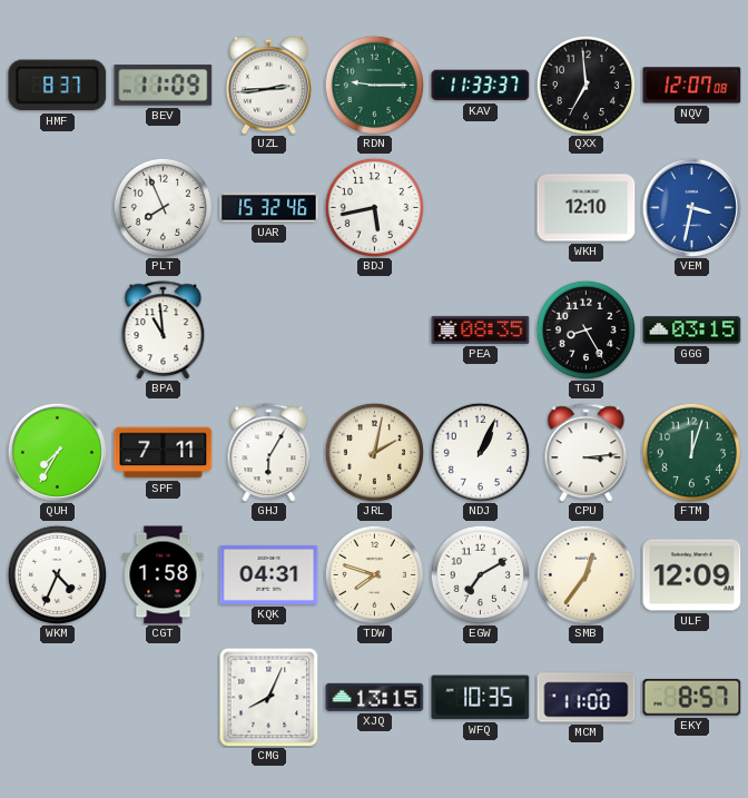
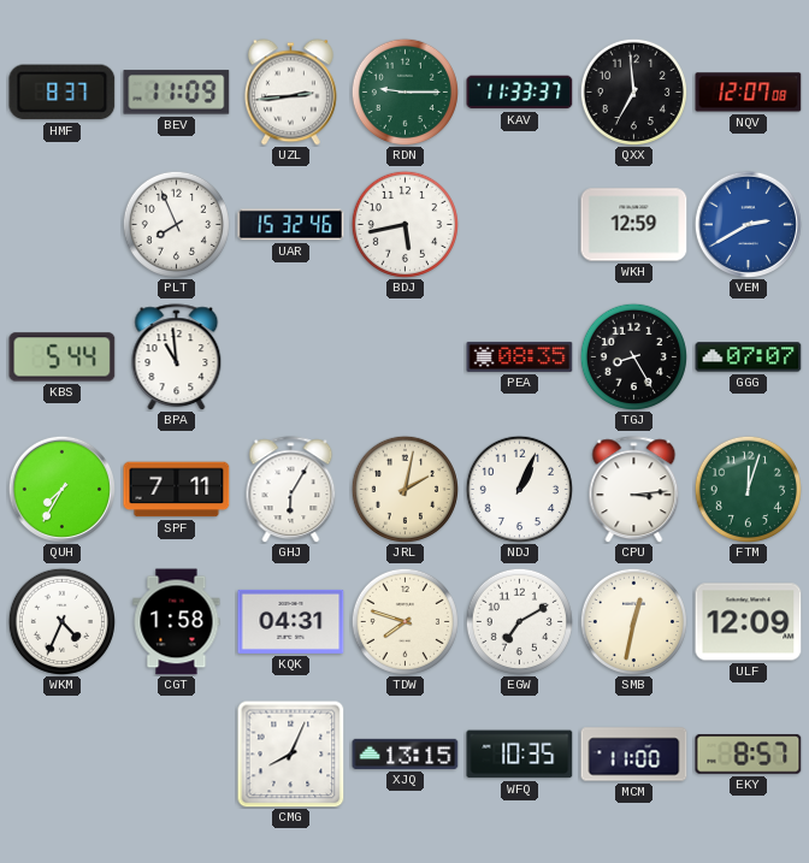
WKH: 12:10 -> 12:59
VEM: 3:32 -> 2:40
KBS: none -> 5:44
GGG: 03:15 -> 07:07
SMB: 12:36 -> 12:32
